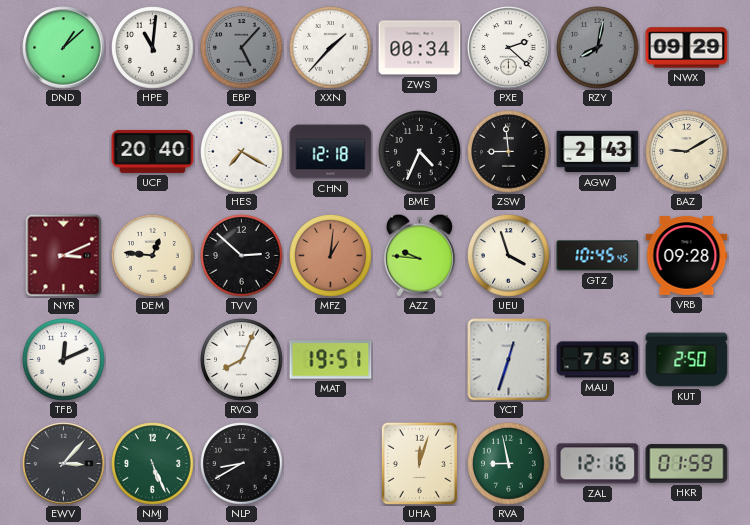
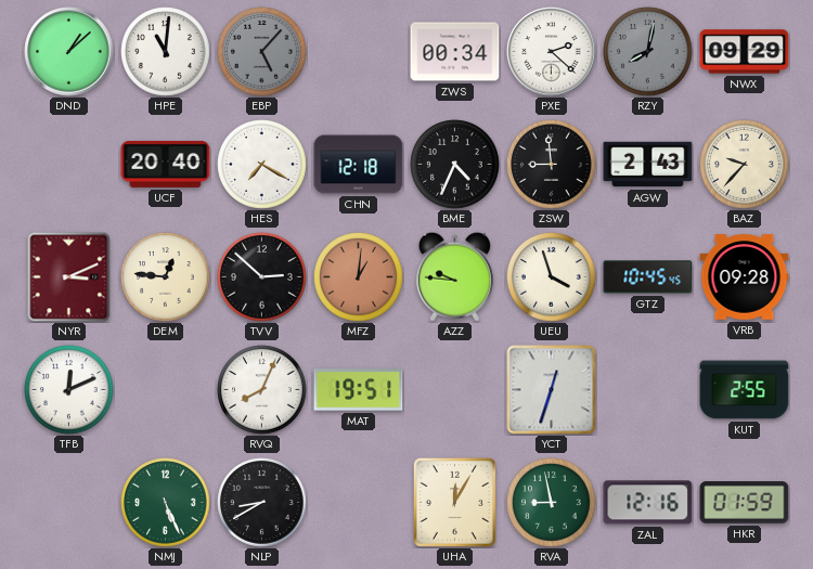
XXN: 1:37 -> none
BAZ: 9:10 -> 9:37
MAU: 7:53 -> none
KUT: 2:50 -> 2:55
EWV: 3:07 -> none
UHA: 12:03 -> 12:05
